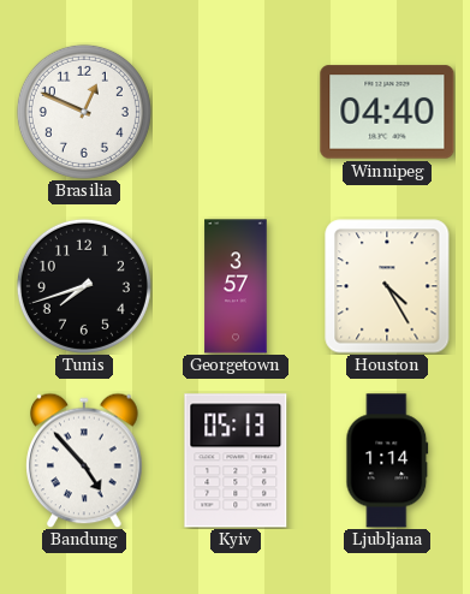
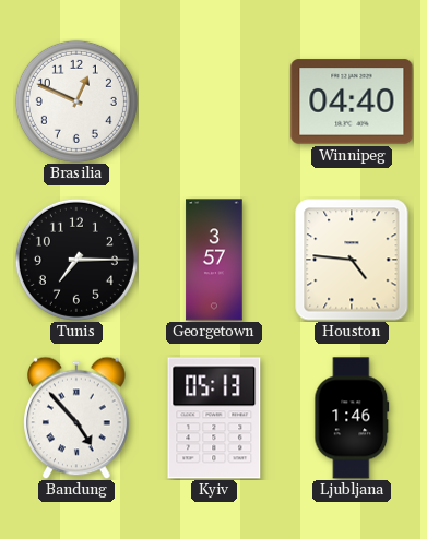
Tunis: 7:42 -> 7:15
Houston: 4:25 -> 4:46
Ljubljana: 1:14 -> 1:46
